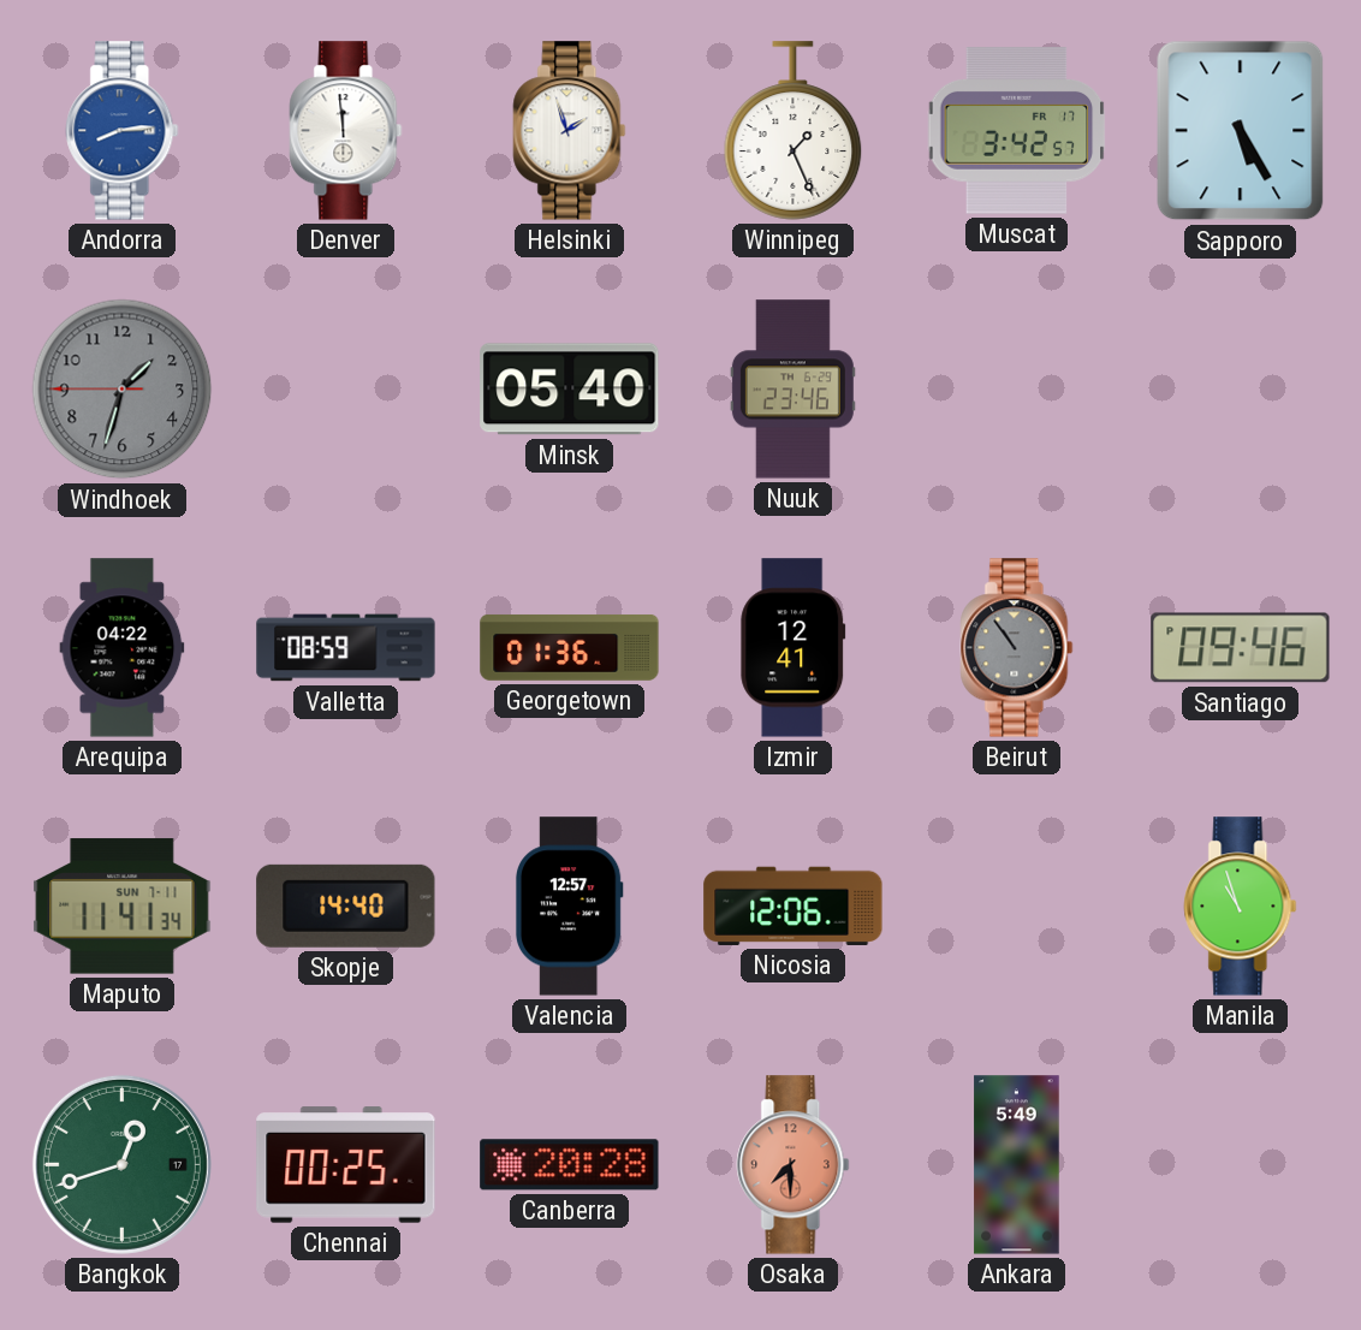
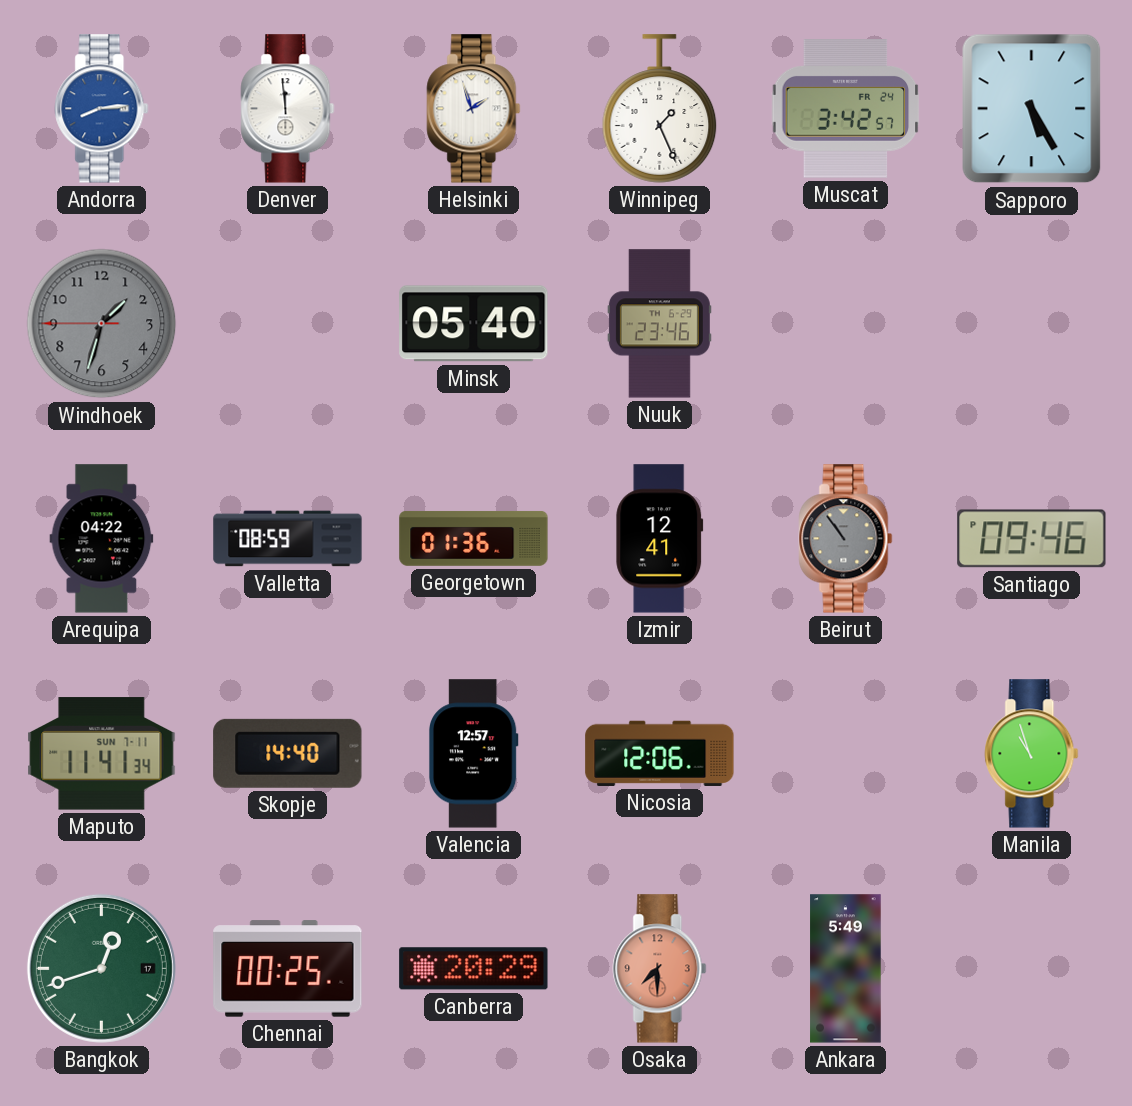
Muscat date: FR 17 -> FR 24
Canberra: 20:28 -> 20:29
